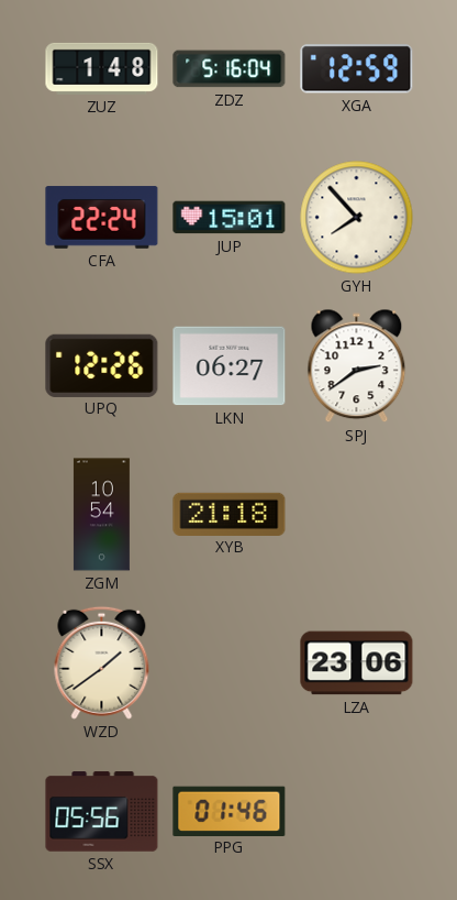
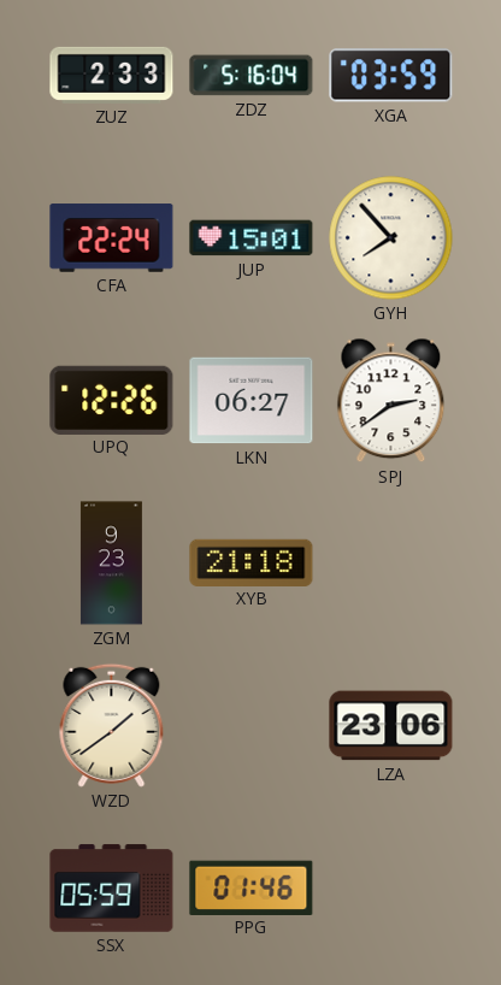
ZUZ: 1:48 -> 2:33
XGA: 12:59 -> 03:59
ZGM: 10:54 -> 9:23
SSX: 05:56 -> 05:59
